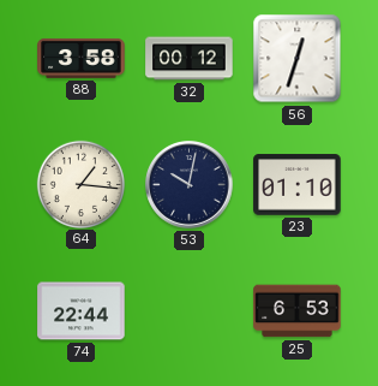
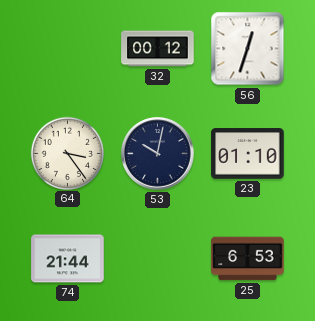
88: 3:58 -> none
64: 1:16 -> 3:24
74: 22:44 -> 21:44
